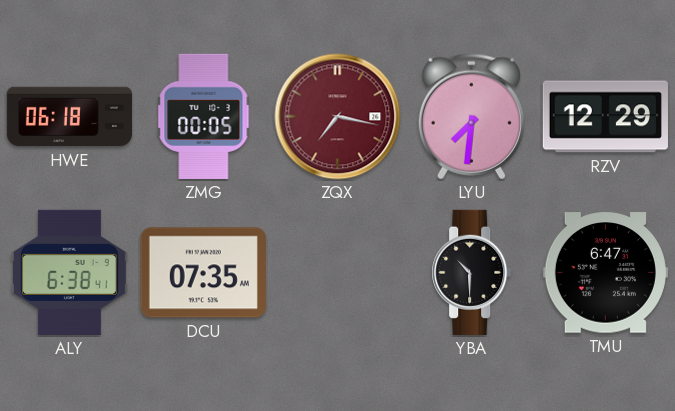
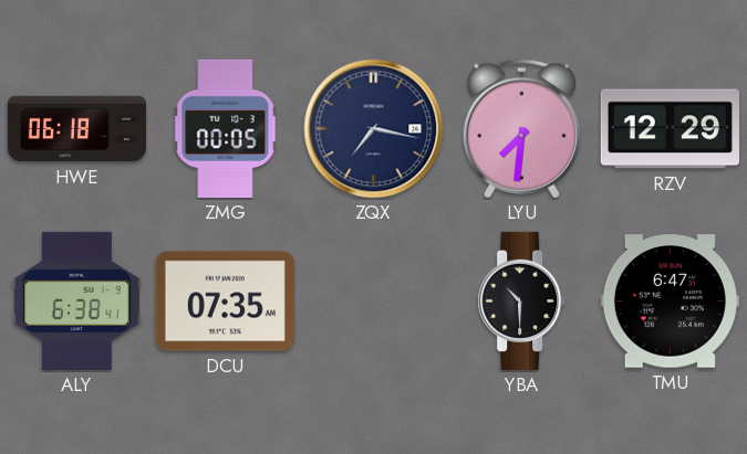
ZQX dial: burgundy -> navy
